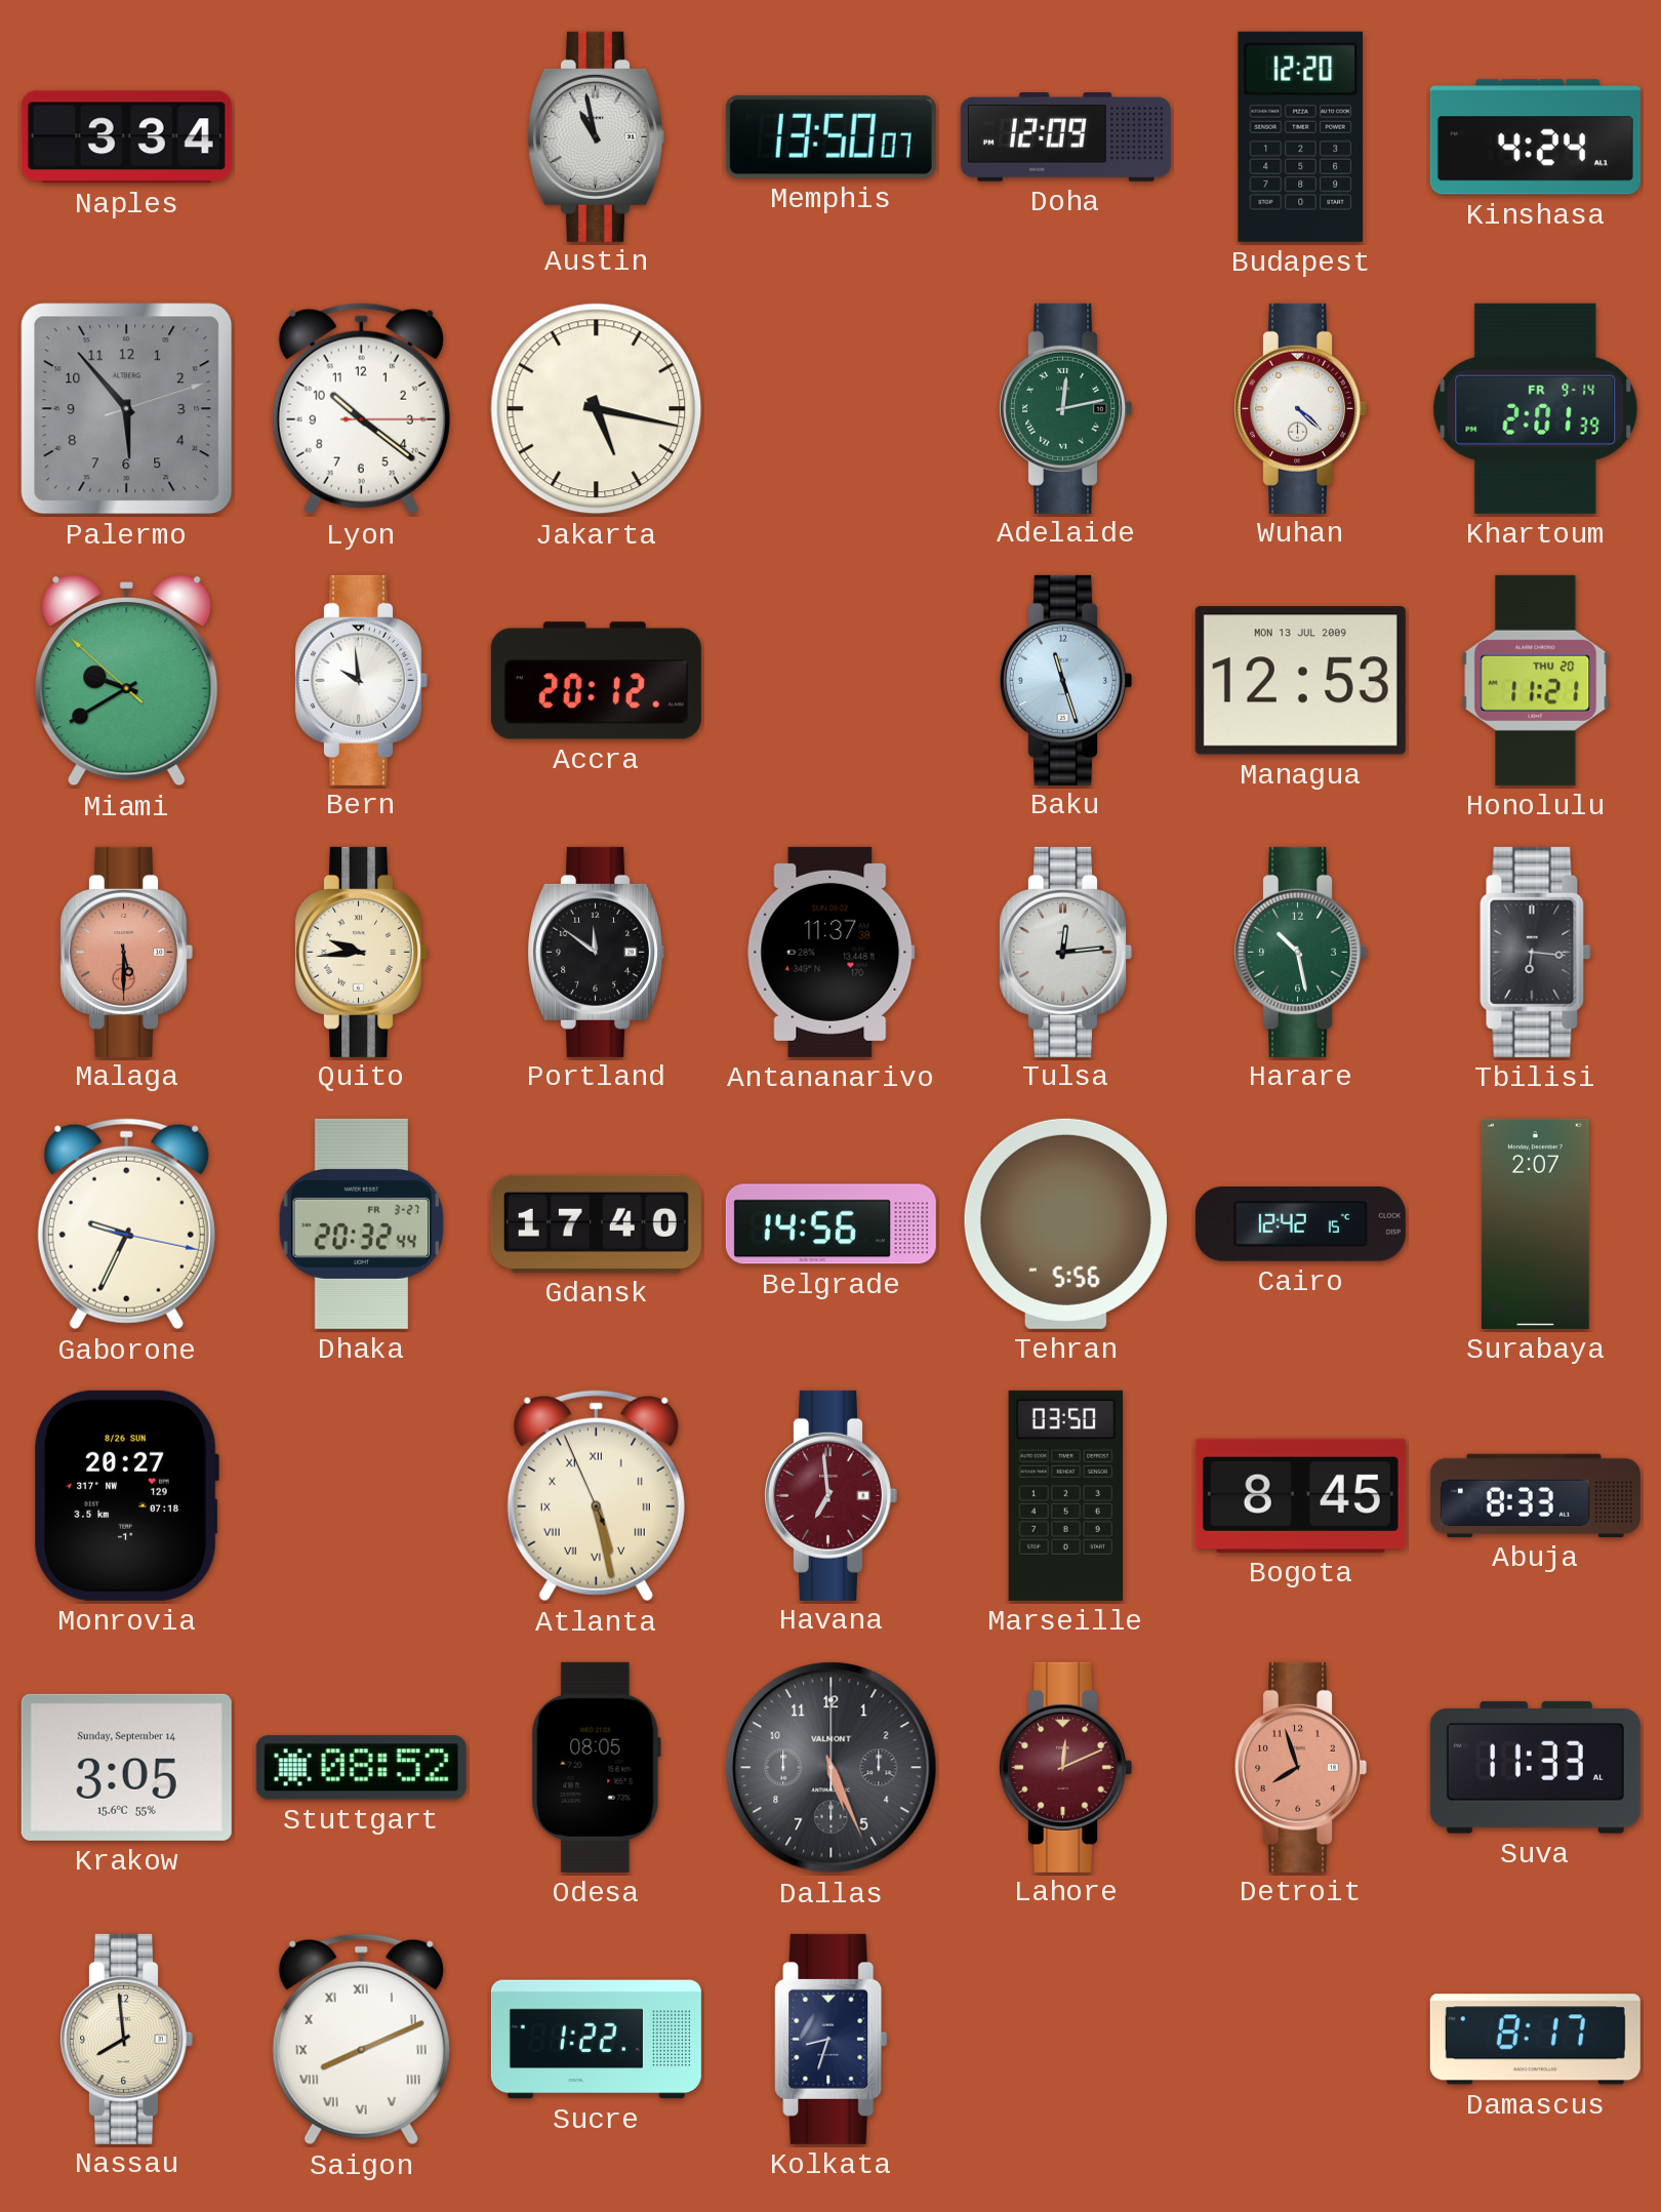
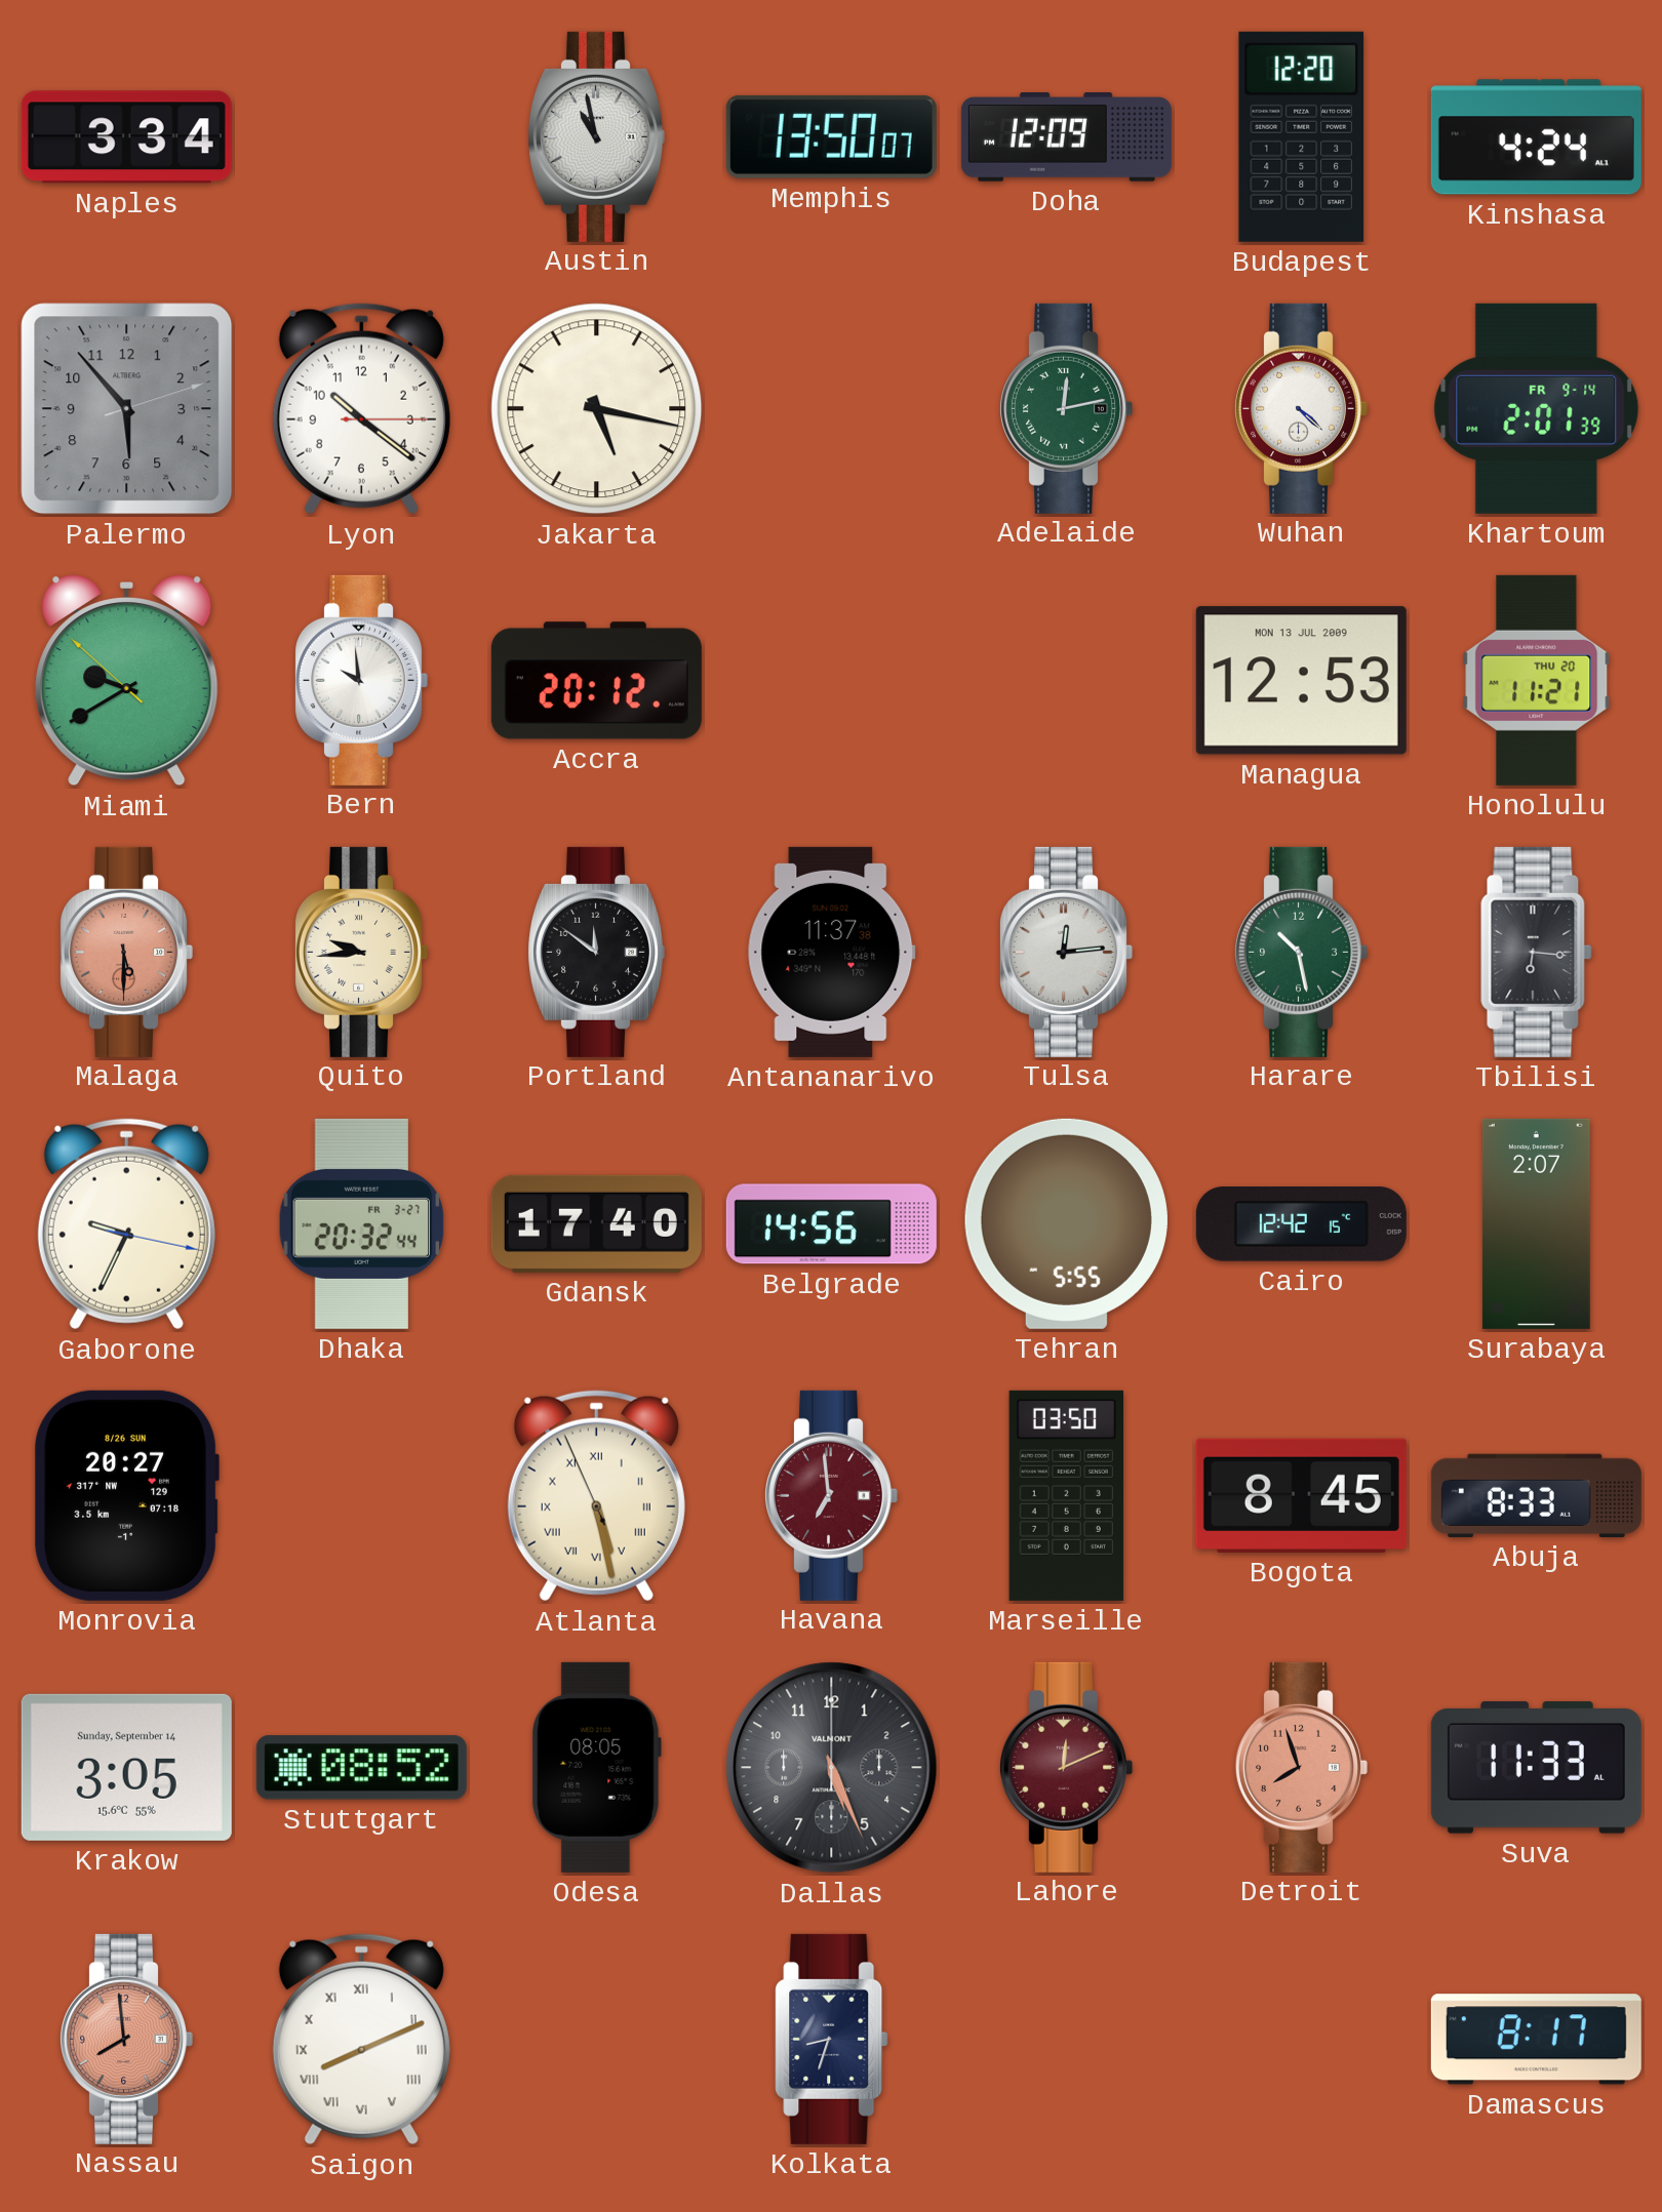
Baku: 11:27 -> none
Tehran: 5:56 -> 5:55
Nassau dial: cream -> salmon
Sucre: 1:22 -> none
